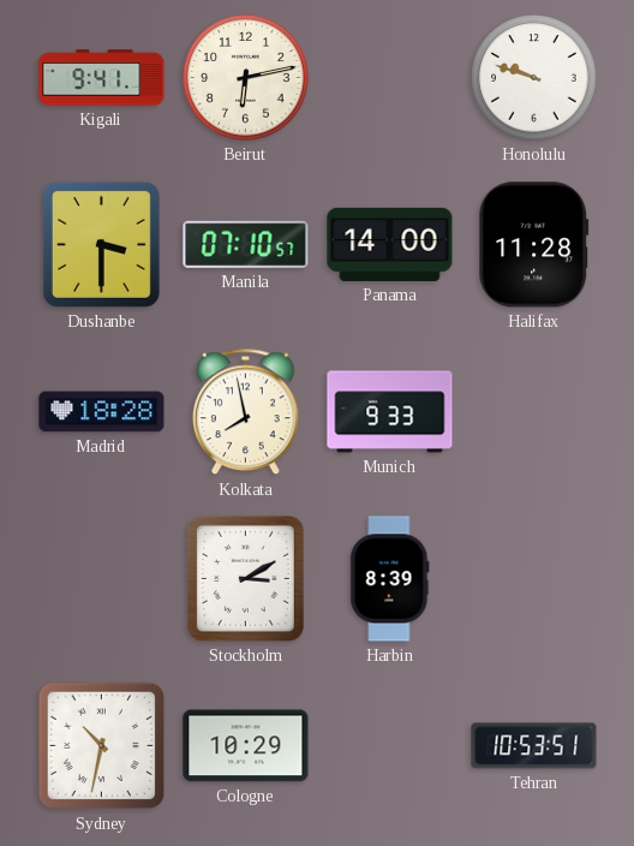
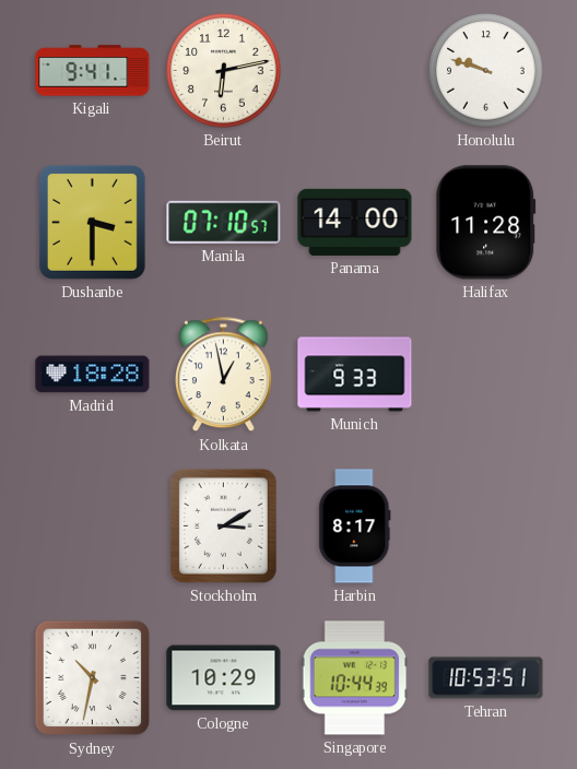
Kolkata: 7:58 -> 12:58
Harbin: 8:39 -> 8:17
Singapore: none -> 10:44
